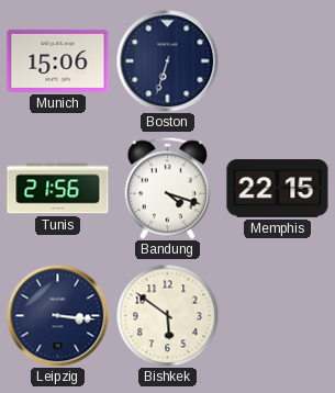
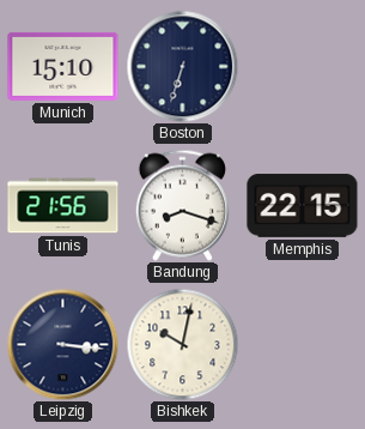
Munich: 15:06 -> 15:10
Bandung: 4:18 -> 8:18
Bishkek: 5:51 -> 10:02
